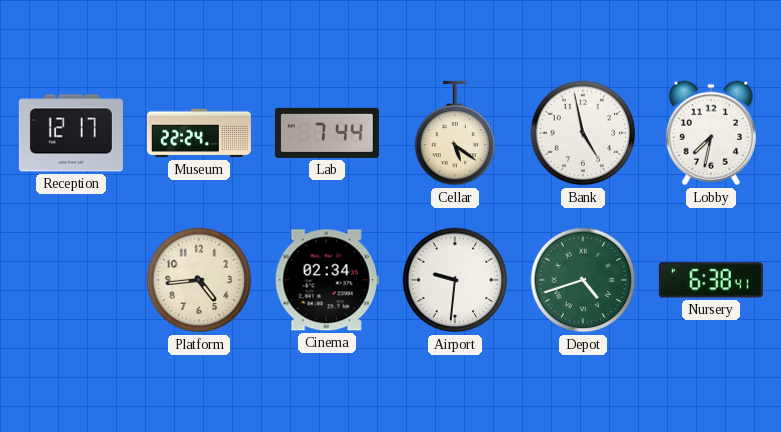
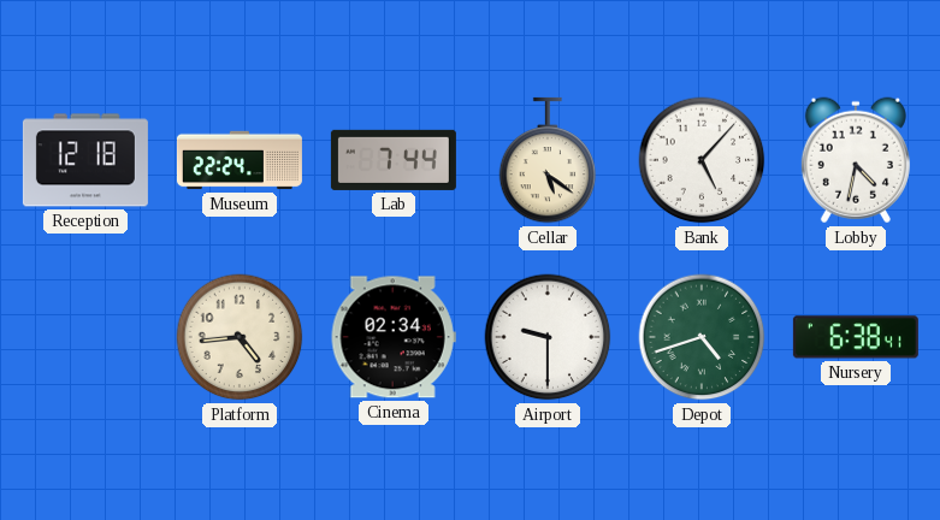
Reception: 12:17 -> 12:18
Bank: 4:58 -> 5:07
Lobby: 7:32 -> 4:32
Airport: 9:31 -> 9:30
